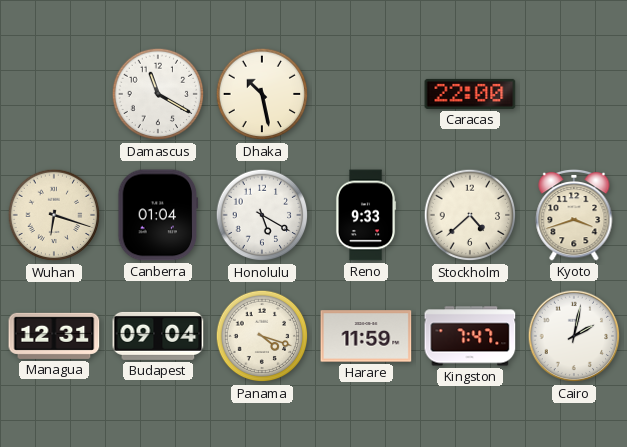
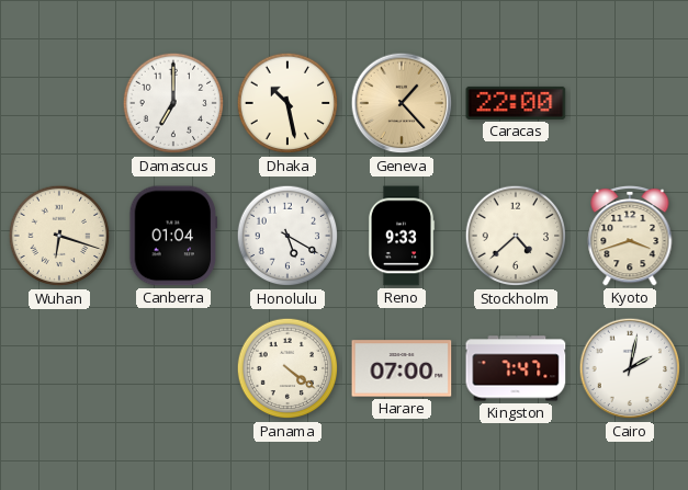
Damascus: 11:20 -> 7:00
Geneva: none -> 1:23
Managua: 12:31 -> none
Budapest: 09:04 -> none
Panama: 4:18 -> 4:21
Harare: 11:59 -> 07:00
